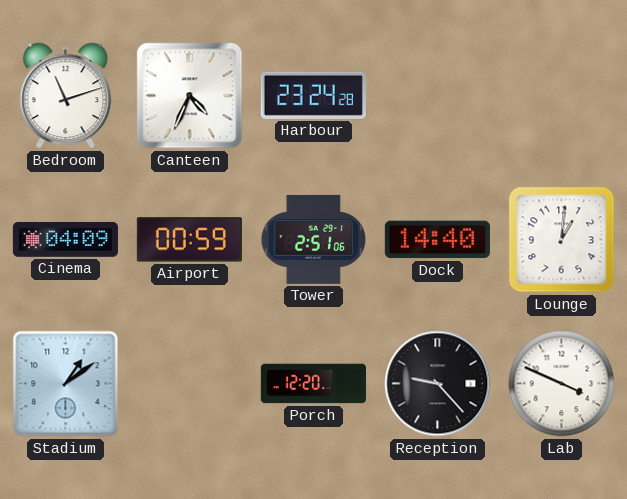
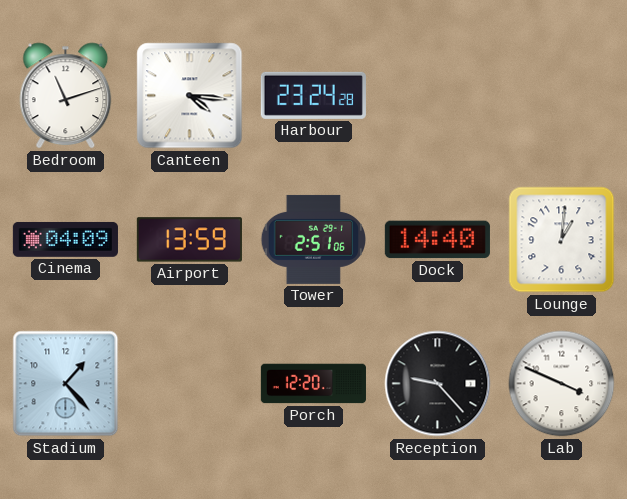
Canteen: 4:34 -> 4:16
Airport: 00:59 -> 13:59
Stadium: 1:09 -> 1:23
